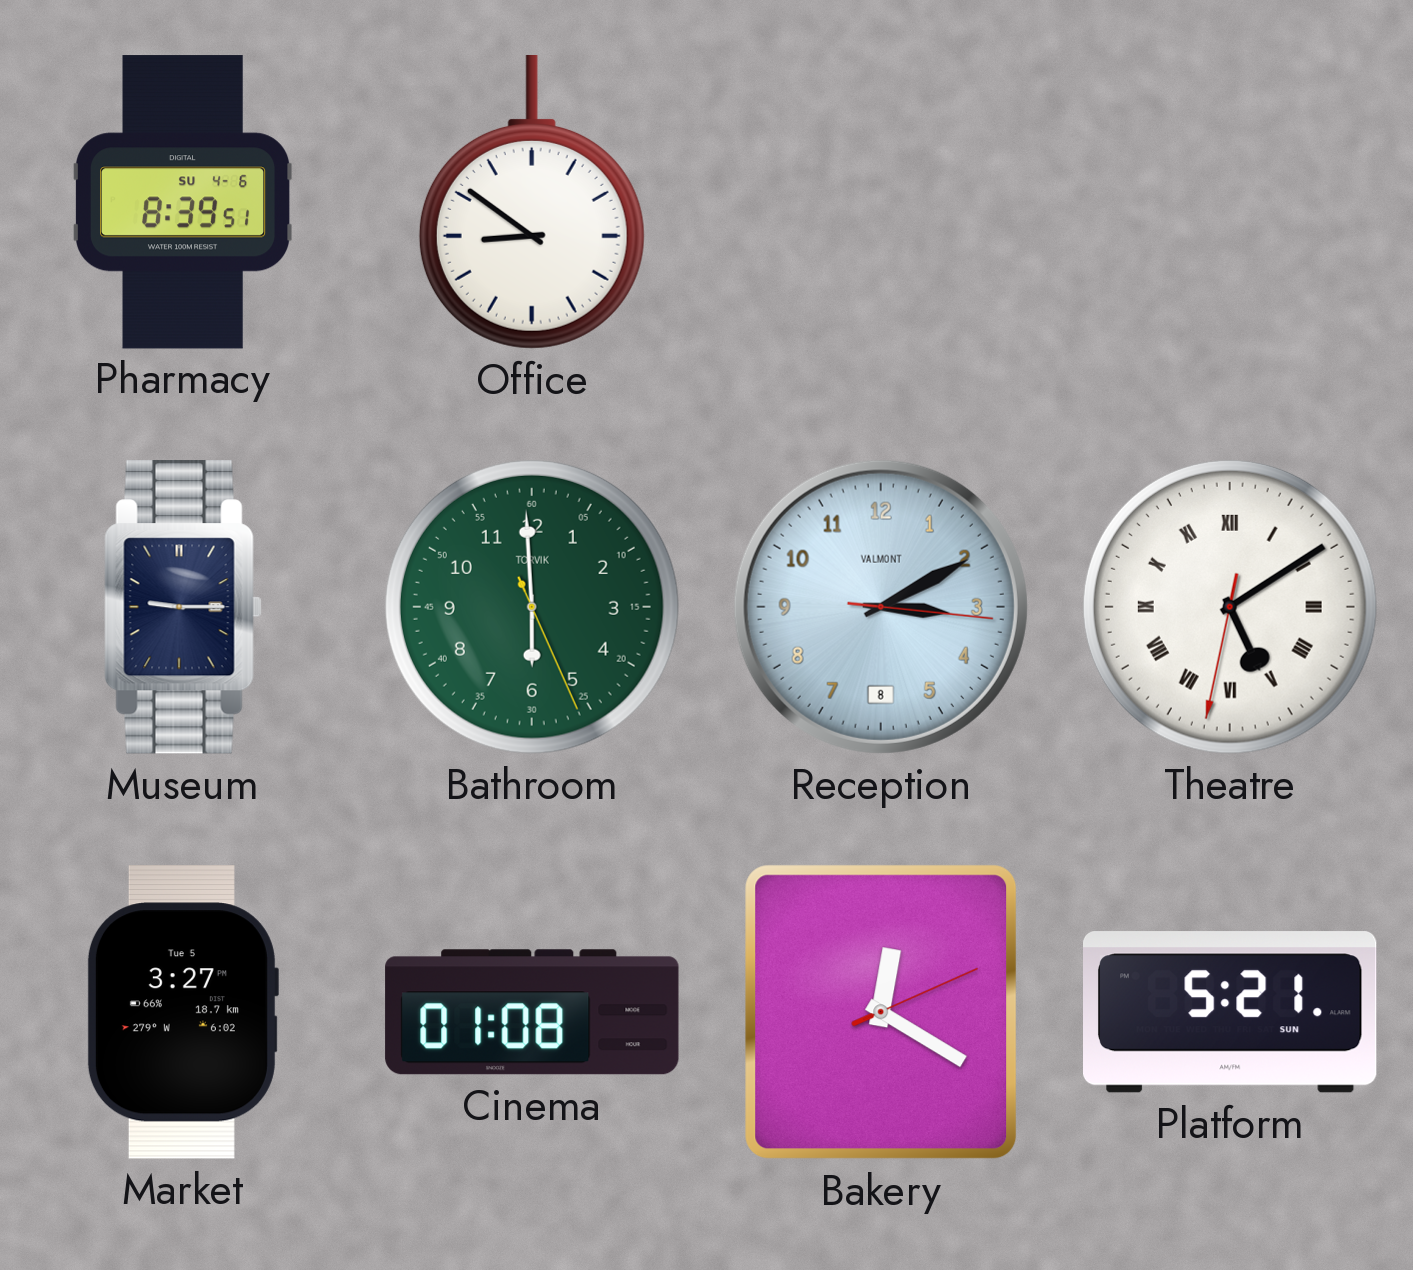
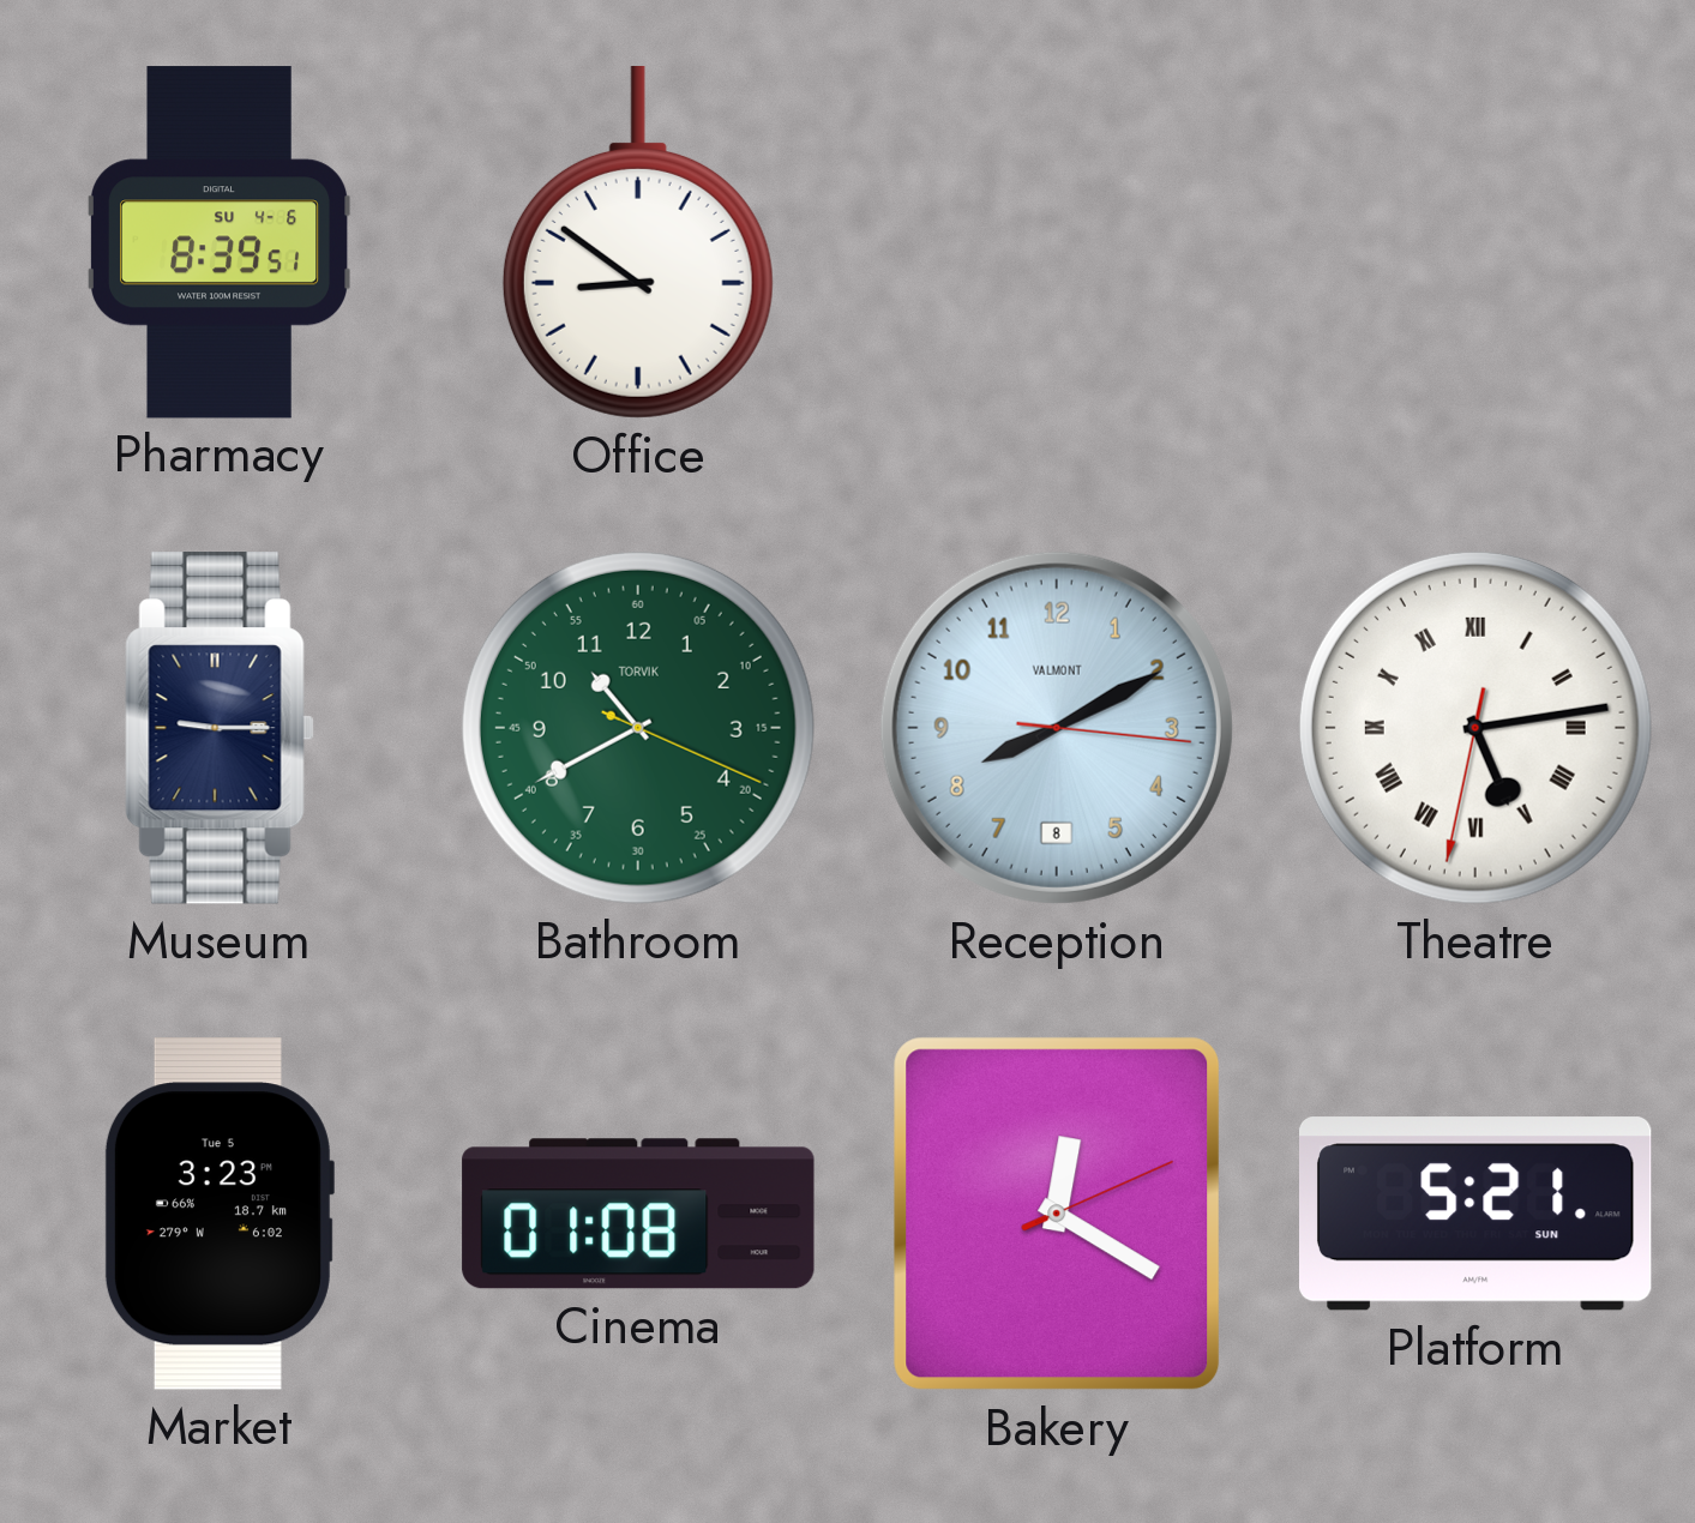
Bathroom: 5:59 -> 10:40
Reception: 3:10 -> 8:10
Theatre: 5:09 -> 5:13
Market: 3:27 -> 3:23
